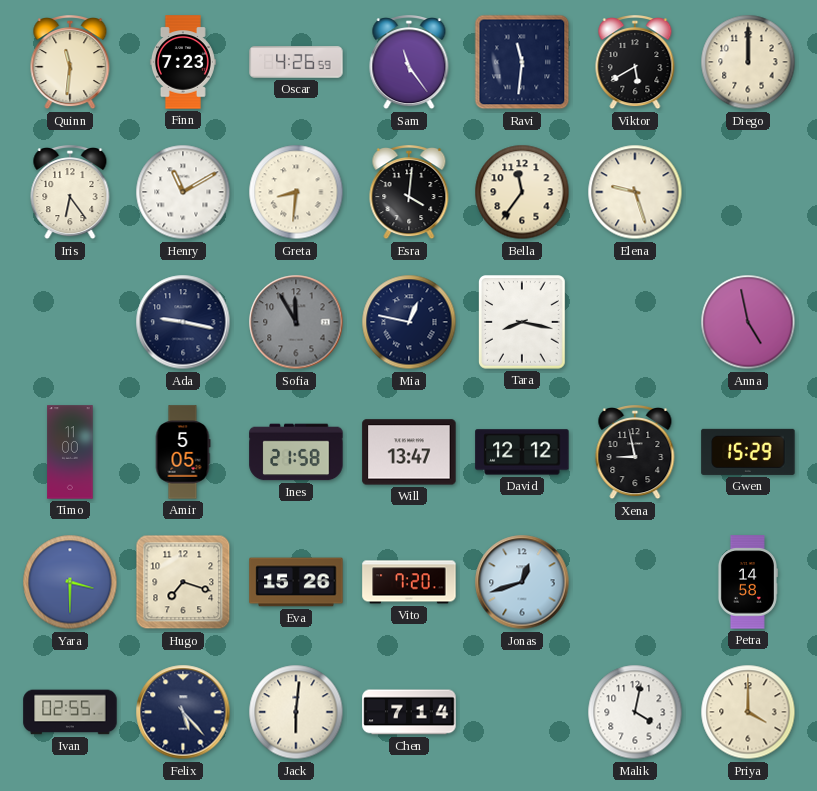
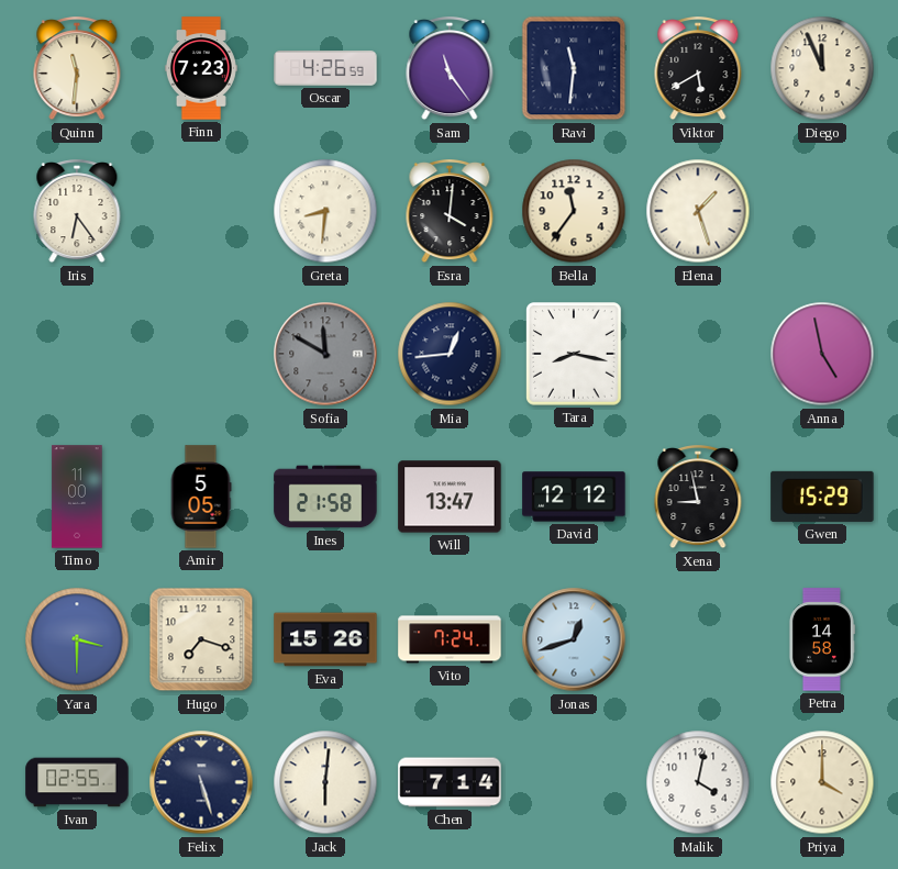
Diego: 12:00 -> 11:56
Henry: 11:10 -> none
Elena: 9:27 -> 1:27
Ada: 9:17 -> none
Sofia: 11:55 -> 11:50
Mia: 12:47 -> 12:44
Vito: 7:20 -> 7:24
Felix: 5:23 -> 5:27
